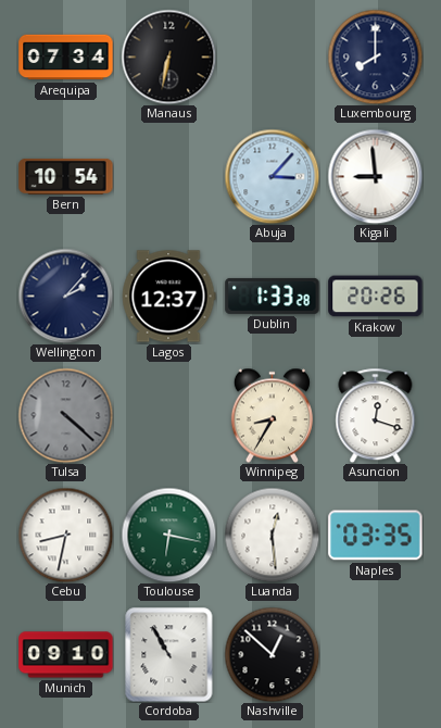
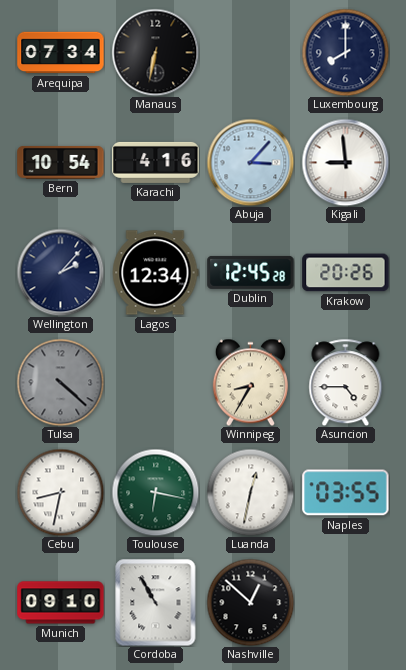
Karachi: none -> 4:16
Lagos: 12:37 -> 12:34
Dublin: 1:33 -> 12:45
Asuncion: 12:18 -> 4:45
Luanda: 12:29 -> 12:32
Naples: 03:35 -> 03:55
